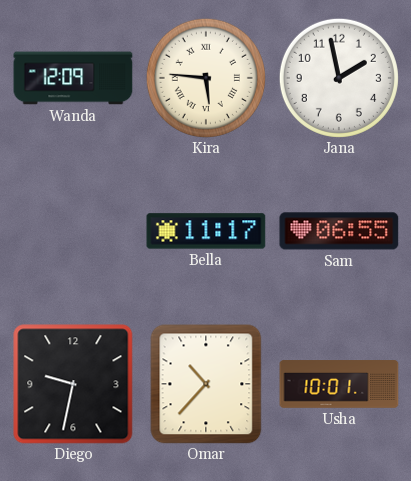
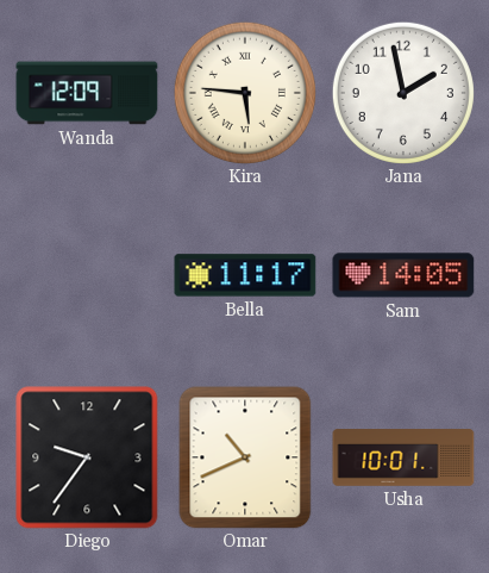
Sam: 06:55 -> 14:05
Diego: 9:32 -> 9:36
Omar: 10:37 -> 10:41
